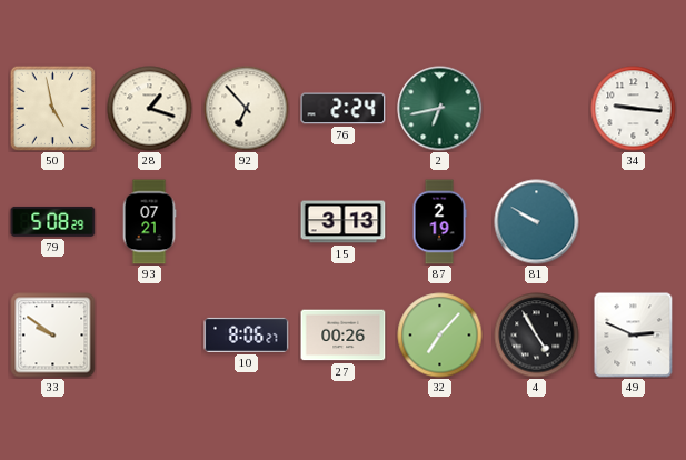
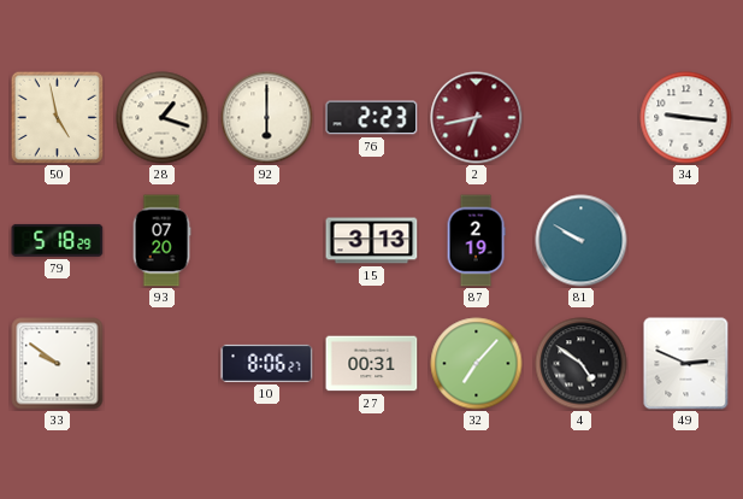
92: 6:53 -> 6:00
76: 2:24 -> 2:23
2 dial: green -> burgundy
79: 5:08 -> 5:18
93: 07:21 -> 07:20
27: 00:26 -> 00:31
4: 4:55 -> 4:51
